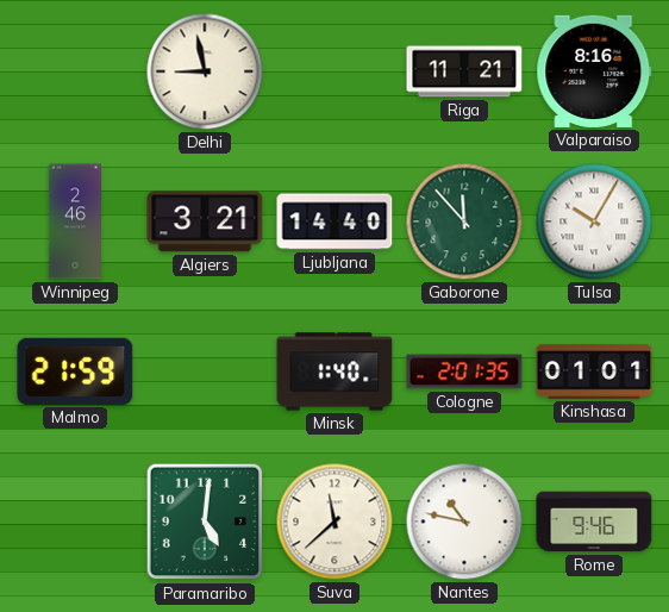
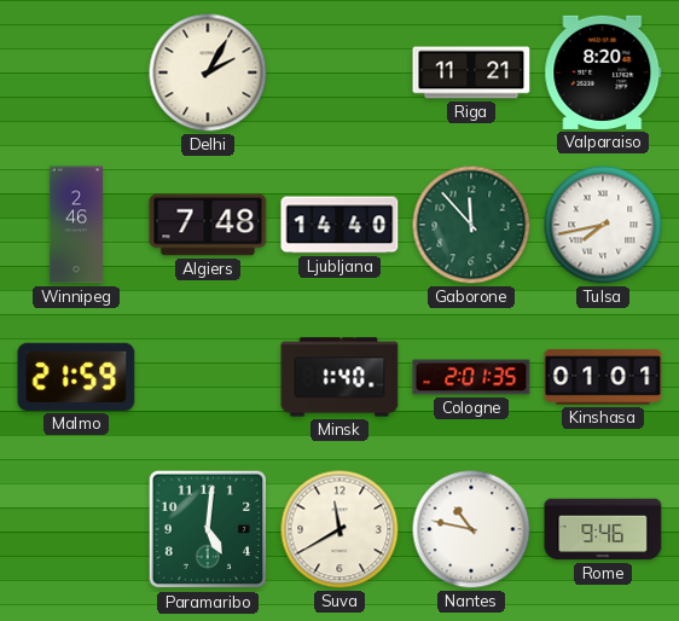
Delhi: 8:58 -> 2:05
Valparaiso: 8:16 -> 8:20
Algiers: 3:21 -> 7:48
Tulsa: 10:05 -> 7:43
Suva: 11:38 -> 11:40
